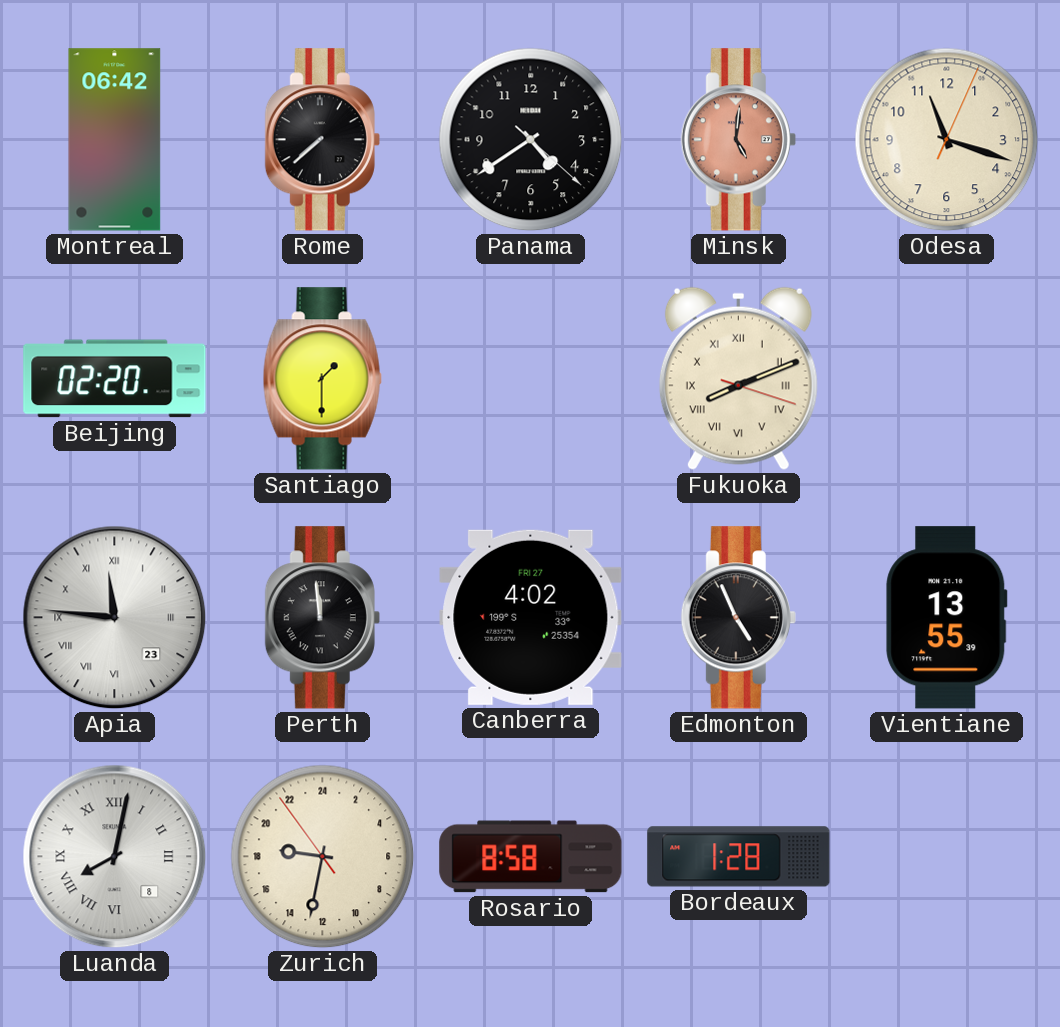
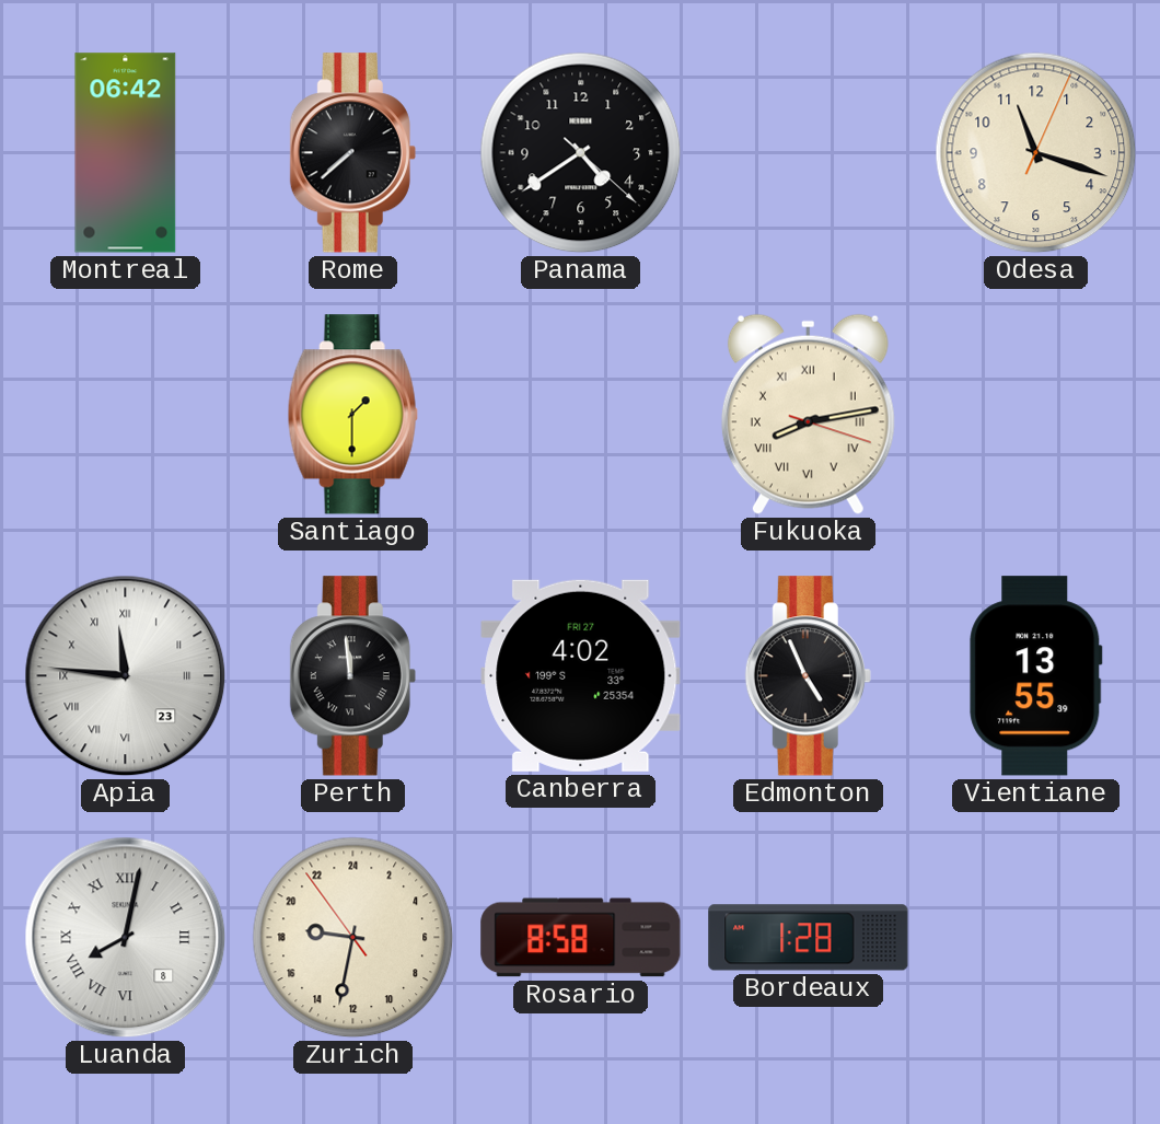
Minsk: 5:01 -> none
Beijing: 02:20 -> none
Fukuoka: 8:11 -> 8:13
